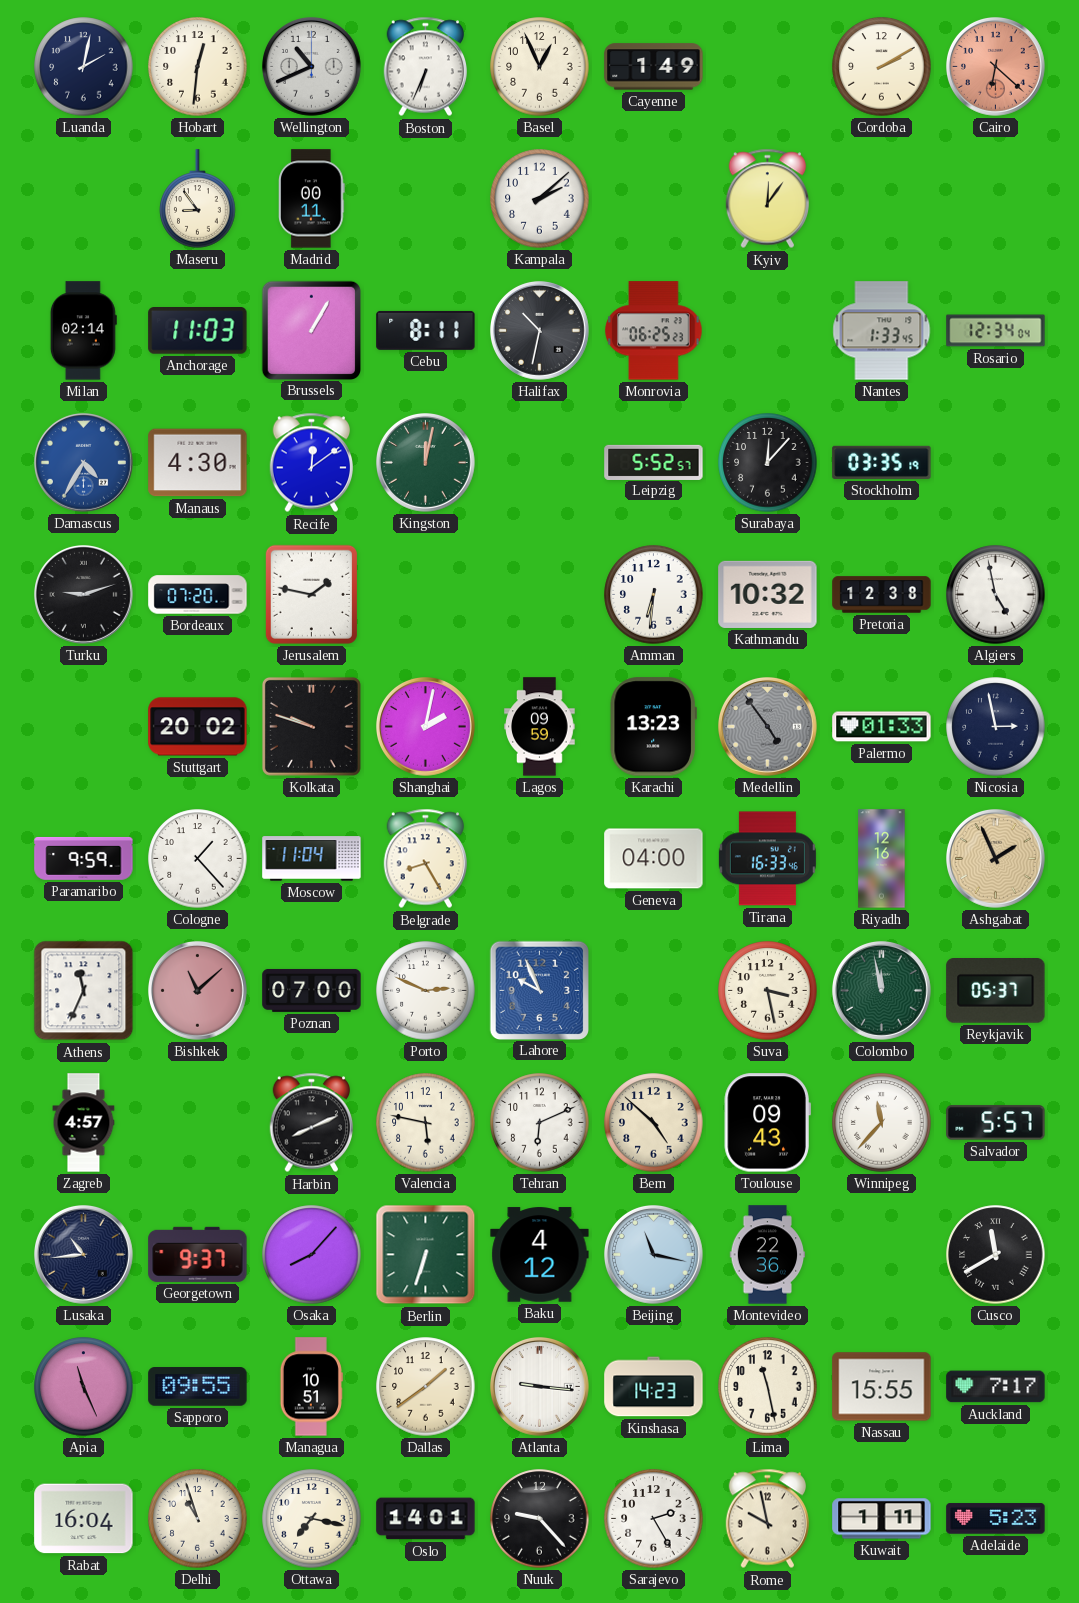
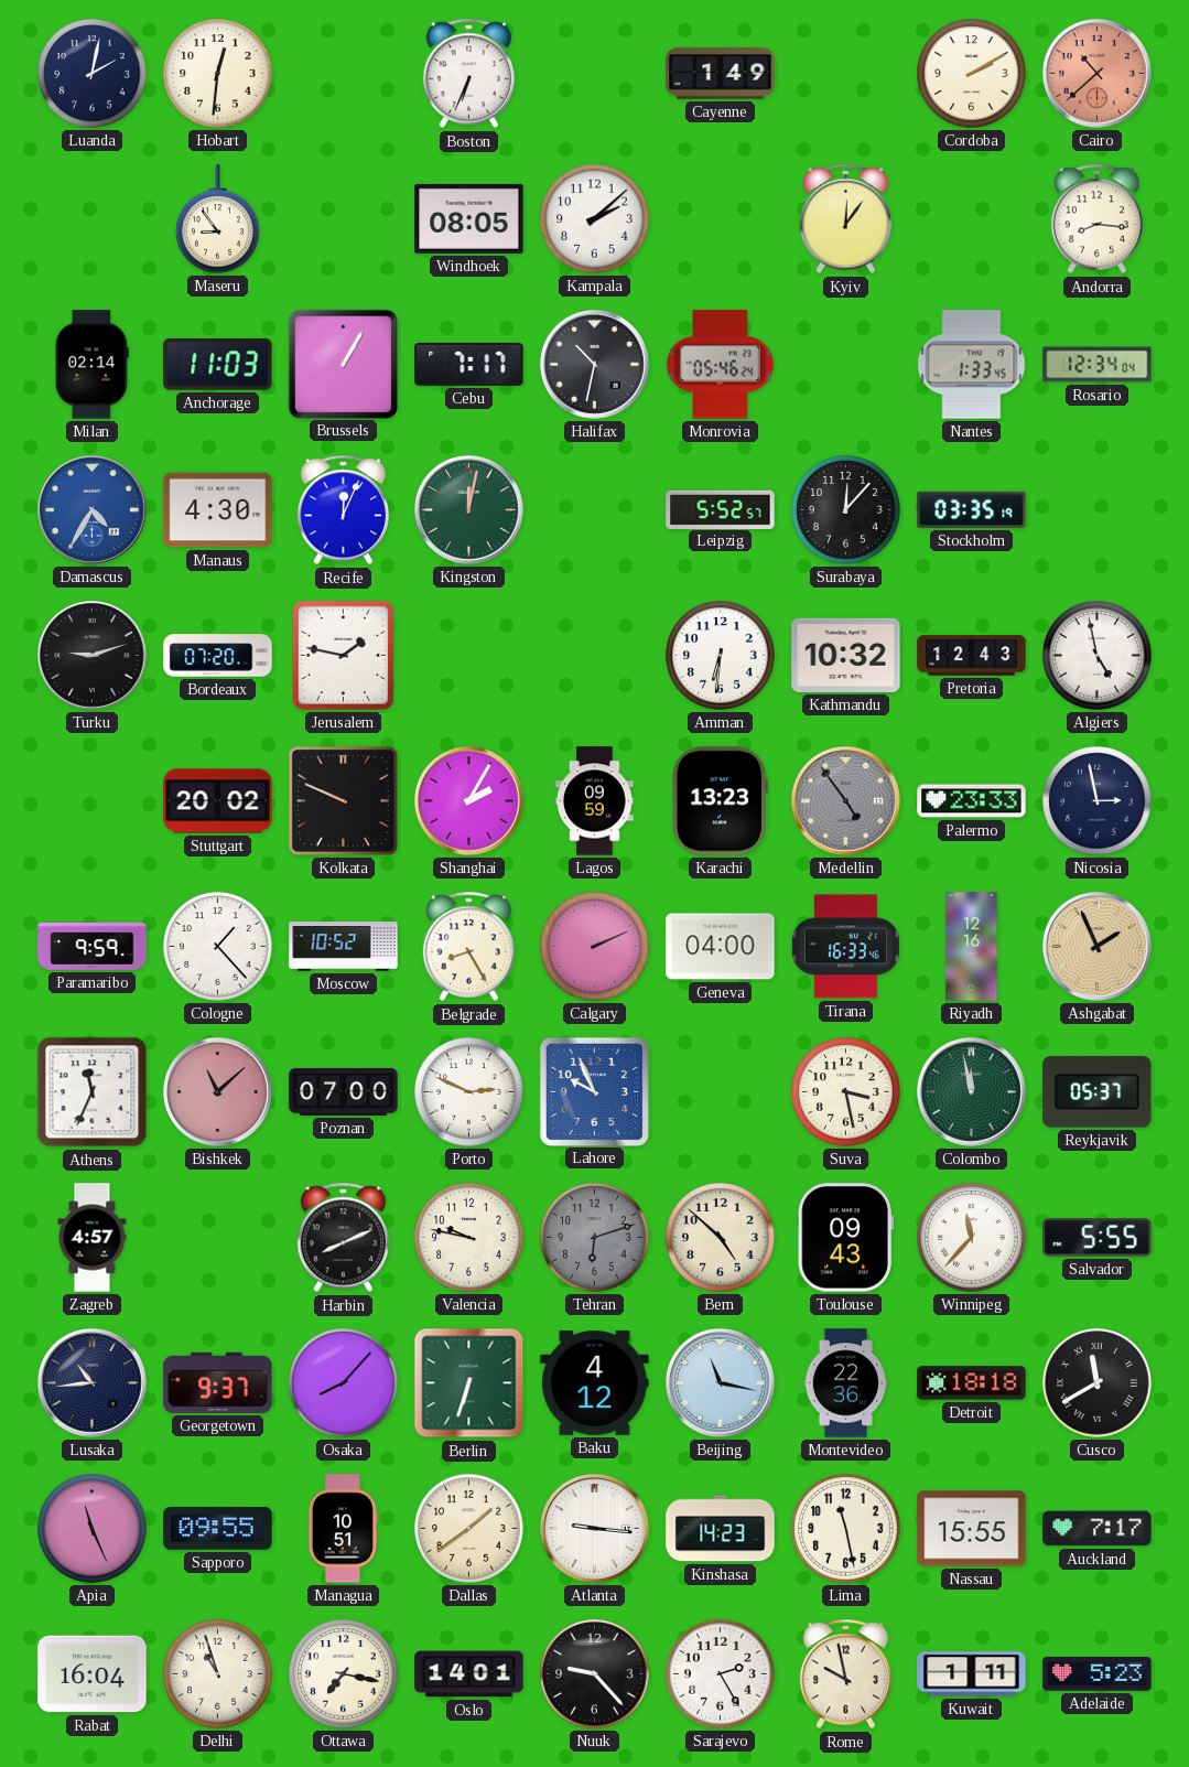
Wellington: 10:41 -> none
Basel: 12:56 -> none
Cairo: 6:22 -> 10:38
Madrid: 00:11 -> none
Windhoek: none -> 08:05
Andorra: none -> 8:16
Cebu: 8:11 -> 7:17
Monrovia: 06:25 -> 05:46
Recife: 12:09 -> 12:04
Pretoria: 12:38 -> 12:43
Kolkata: 9:48 -> 9:49
Shanghai: 2:02 -> 2:05
Palermo: 01:33 -> 23:33
Moscow: 11:04 -> 10:52
Calgary: none -> 2:11
Valencia: 5:47 -> 9:47
Tehran: 6:11 -> 6:12
Tehran dial: white -> grey
Salvador: 5:57 -> 5:55
Detroit: none -> 18:18
